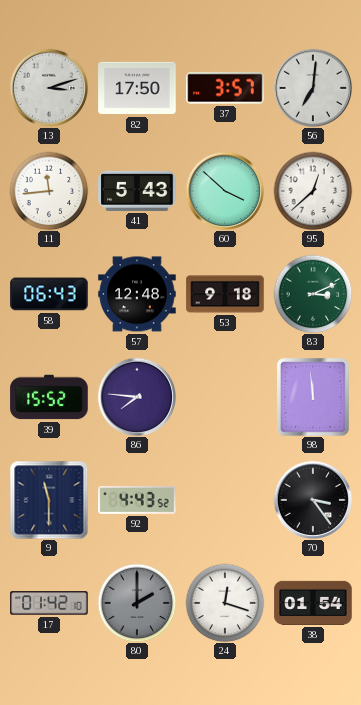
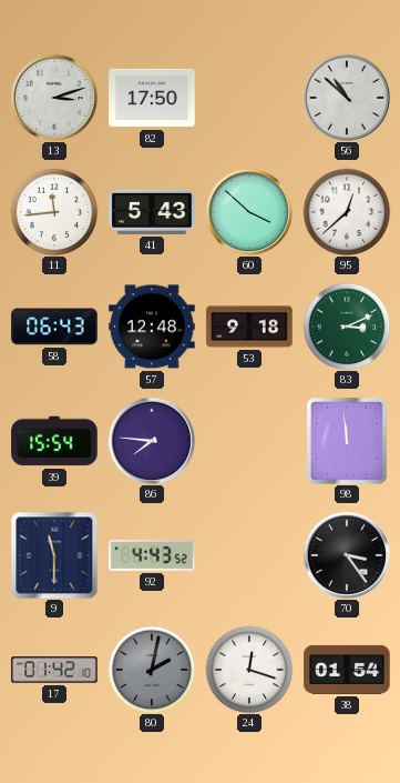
37: 3:57 -> none
56: 7:01 -> 10:52
39: 15:52 -> 15:54
80: 2:00 -> 2:02
